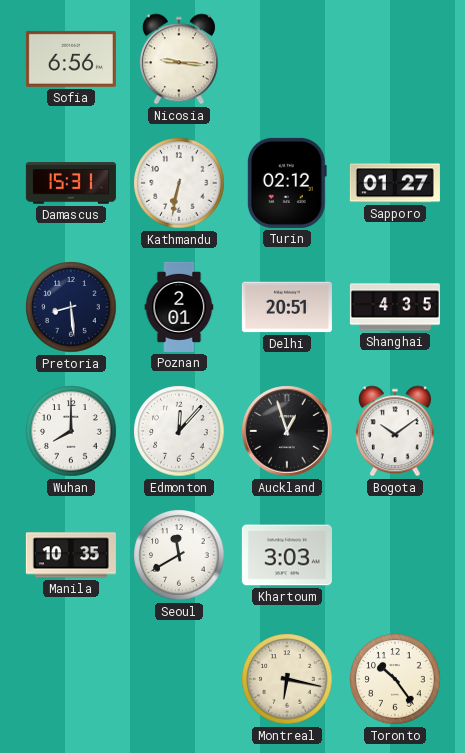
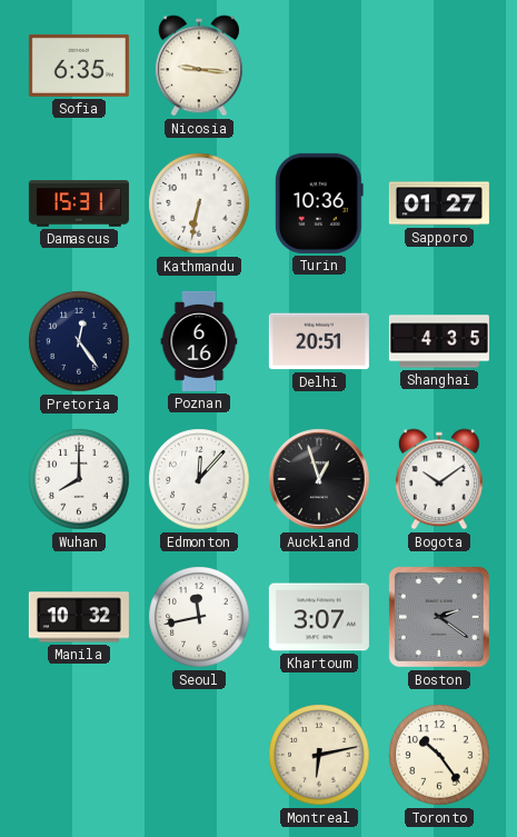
Sofia: 6:56 -> 6:35
Turin: 02:12 -> 10:36
Pretoria: 8:29 -> 12:24
Poznan: 2:01 -> 6:16
Manila: 10:35 -> 10:32
Seoul: 11:40 -> 11:43
Khartoum: 3:03 -> 3:07
Boston: none -> 2:21
Montreal: 6:17 -> 6:13
